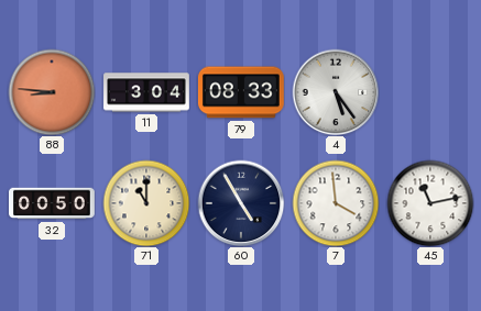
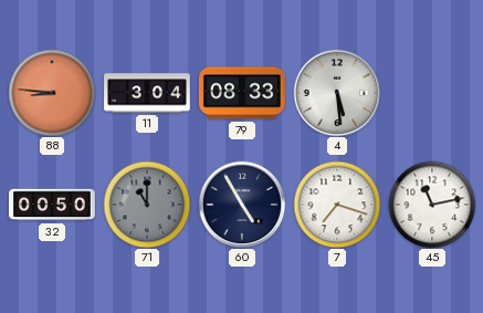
4: 5:24 -> 5:29
71 dial: cream -> grey
7: 3:59 -> 7:18
